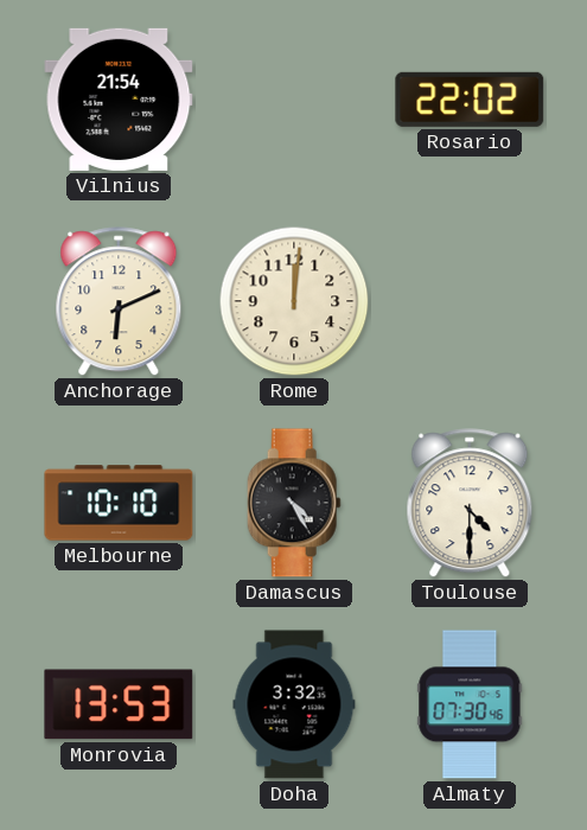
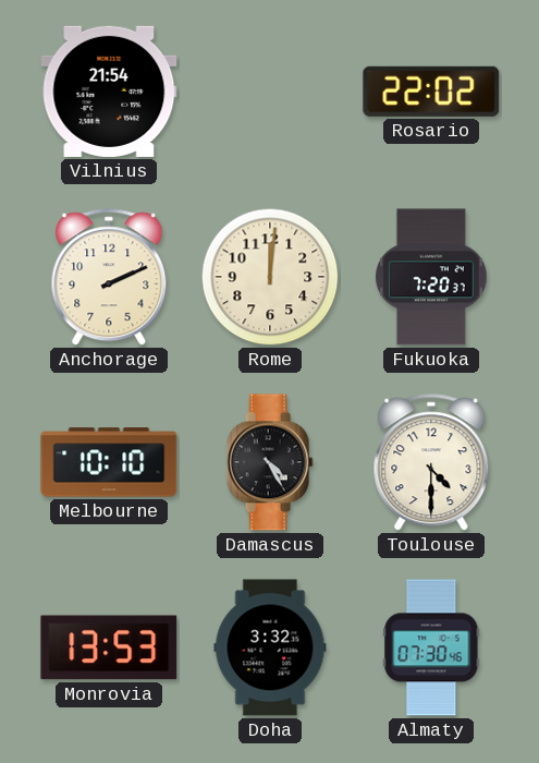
Anchorage: 6:11 -> 2:11
Fukuoka: none -> 7:20
